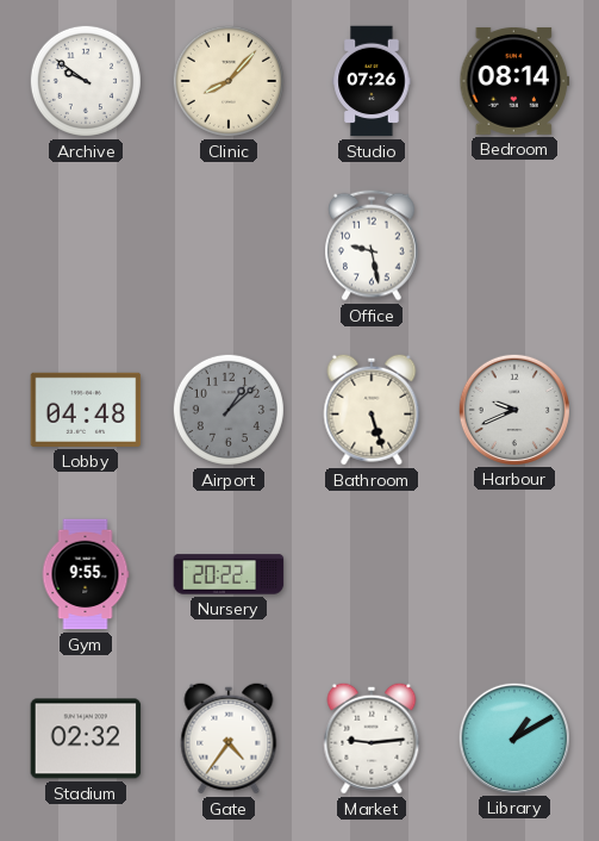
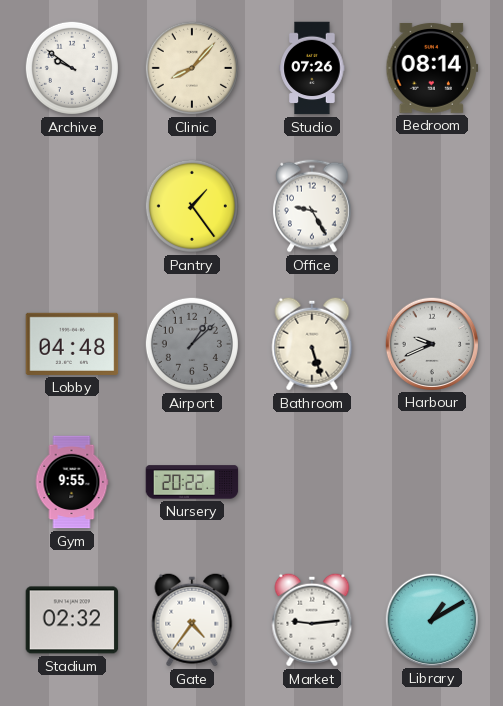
Pantry: none -> 1:24
Office: 9:28 -> 9:25
